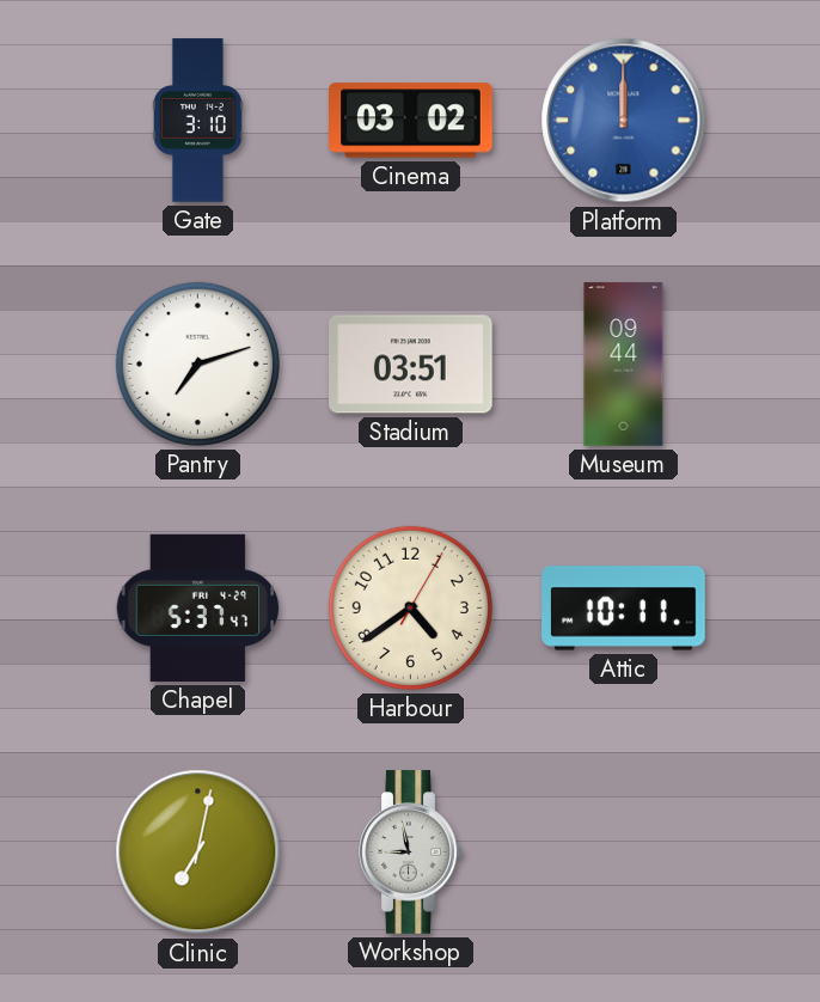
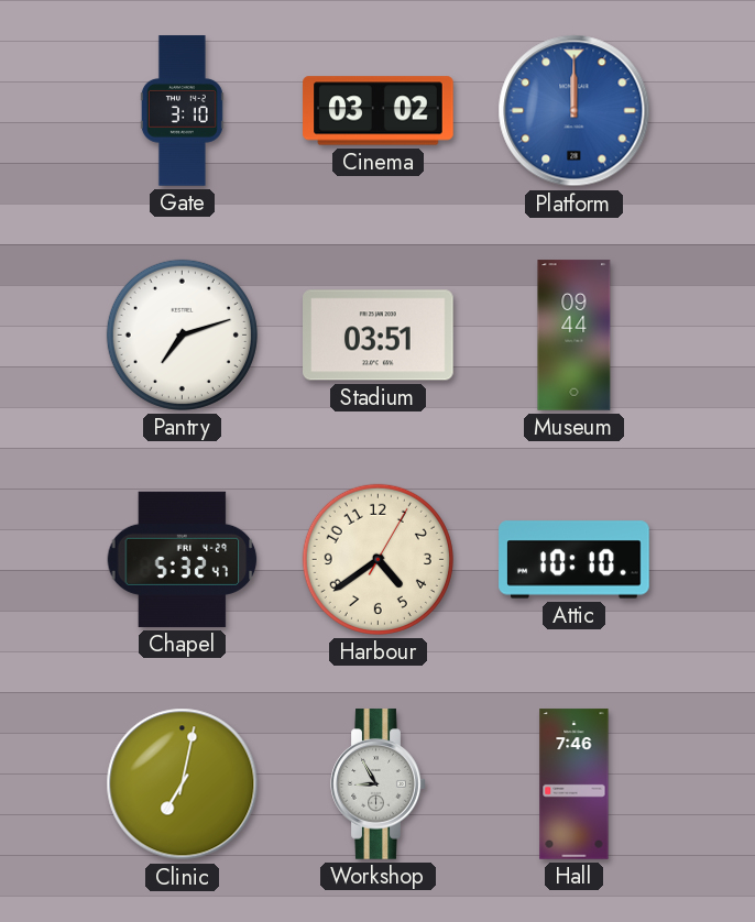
Chapel: 5:37 -> 5:32
Attic: 10:11 -> 10:10
Workshop: 8:58 -> 8:55
Hall: none -> 7:46
